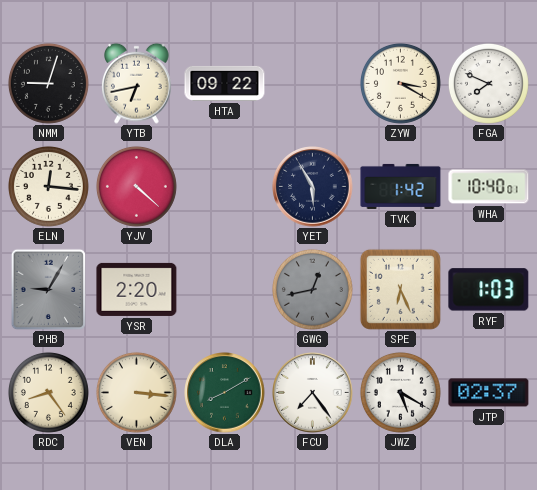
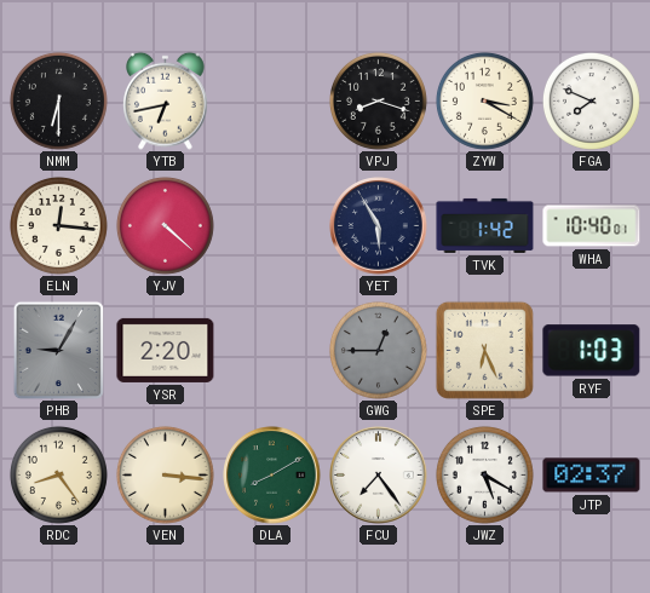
NMM: 9:03 -> 6:30
HTA: 09:22 -> none
VPJ: none -> 8:18
GWG: 12:43 -> 12:45
